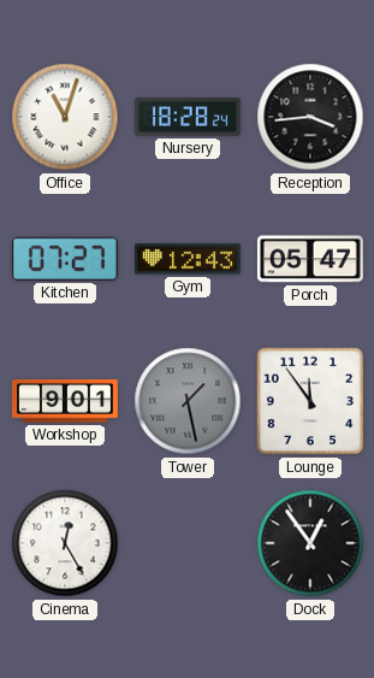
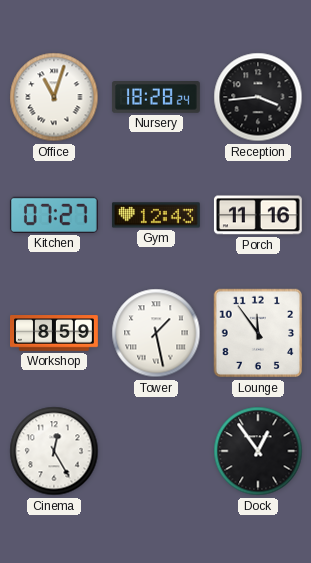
Porch: 05:47 -> 11:16
Workshop: 9:01 -> 8:59
Tower dial: grey -> white
